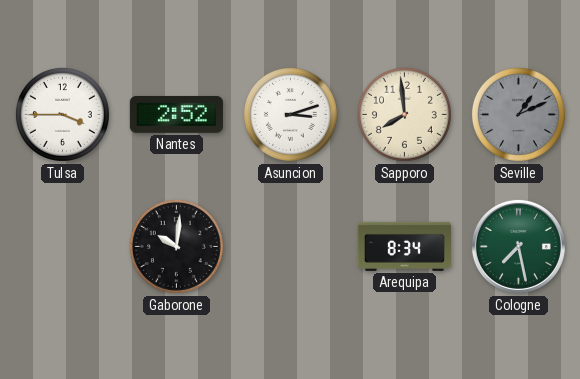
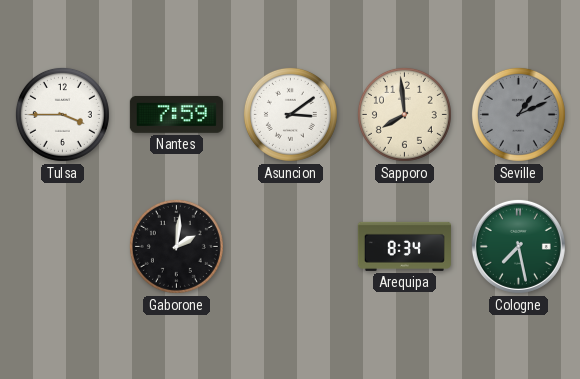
Nantes: 2:52 -> 7:59
Asuncion: 3:12 -> 3:09
Gaborone: 10:01 -> 2:01
